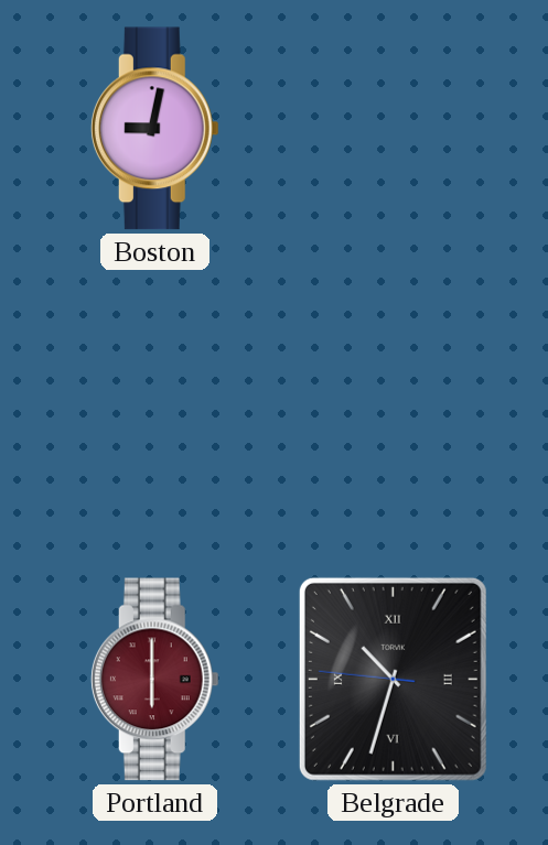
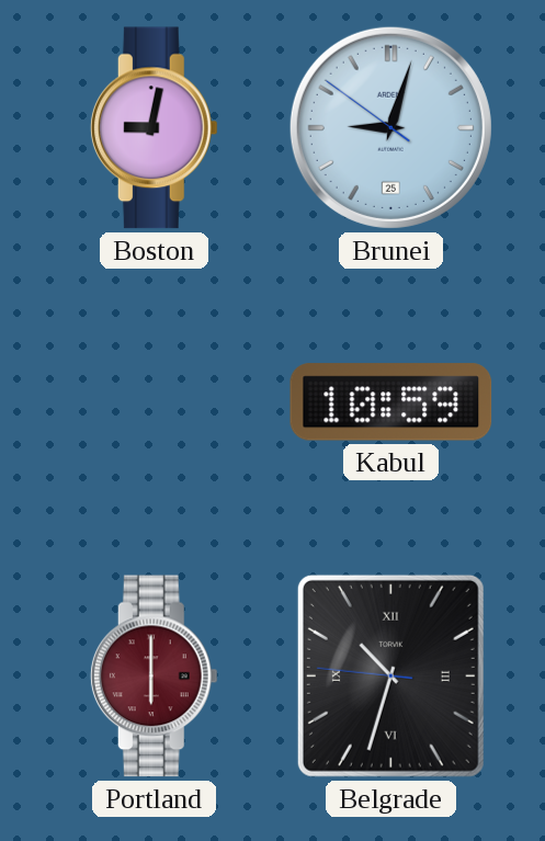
Brunei: none -> 9:02
Kabul: none -> 10:59
